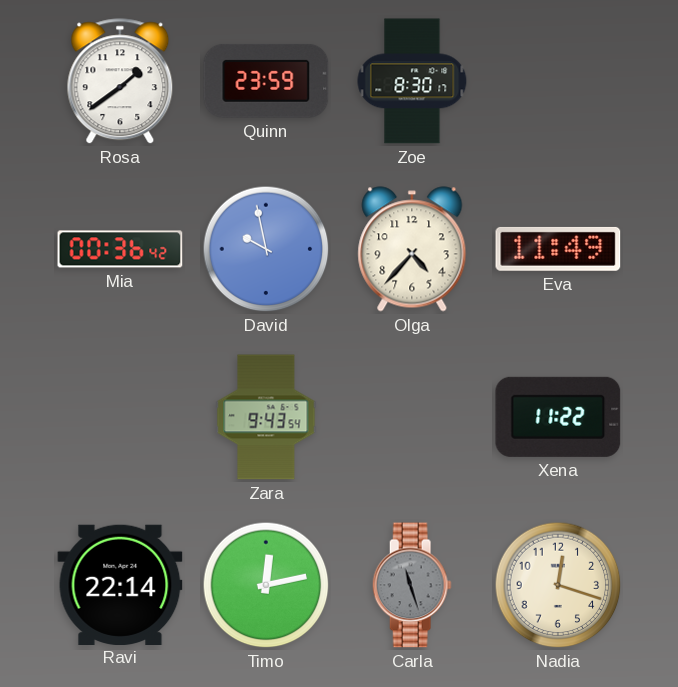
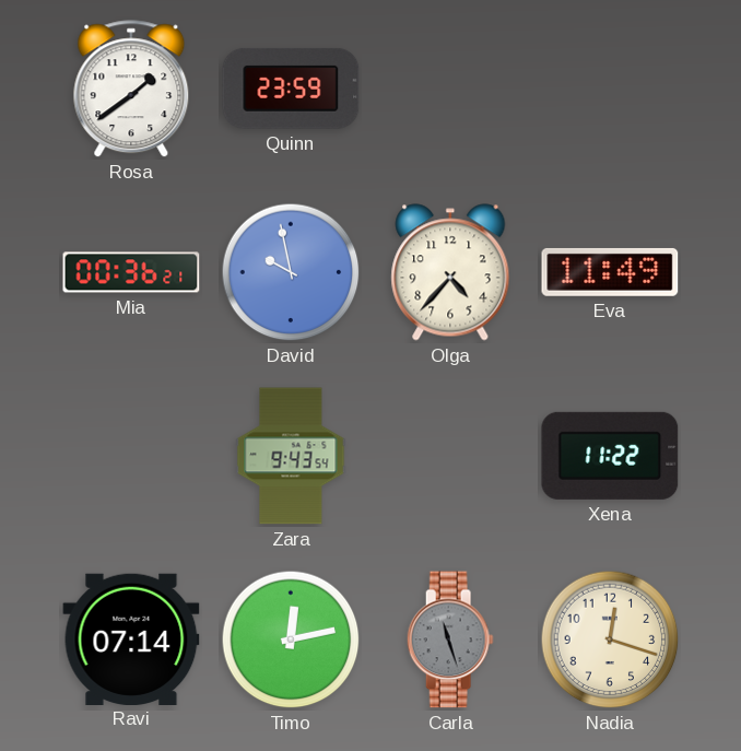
Zoe: 8:30 -> none
Mia: 00:36:42 -> 00:36:21
Ravi: 22:14 -> 07:14
